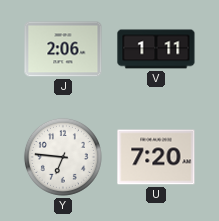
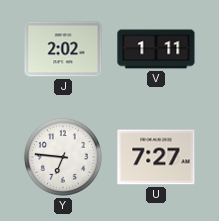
J: 2:06 -> 2:02
U: 7:20 -> 7:27
